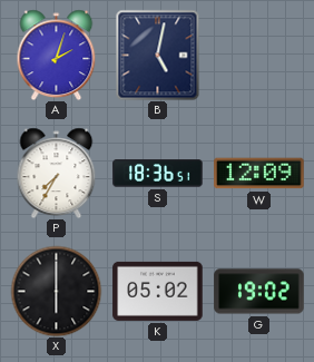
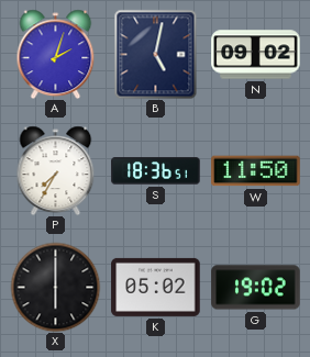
N: none -> 09:02
W: 12:09 -> 11:50
